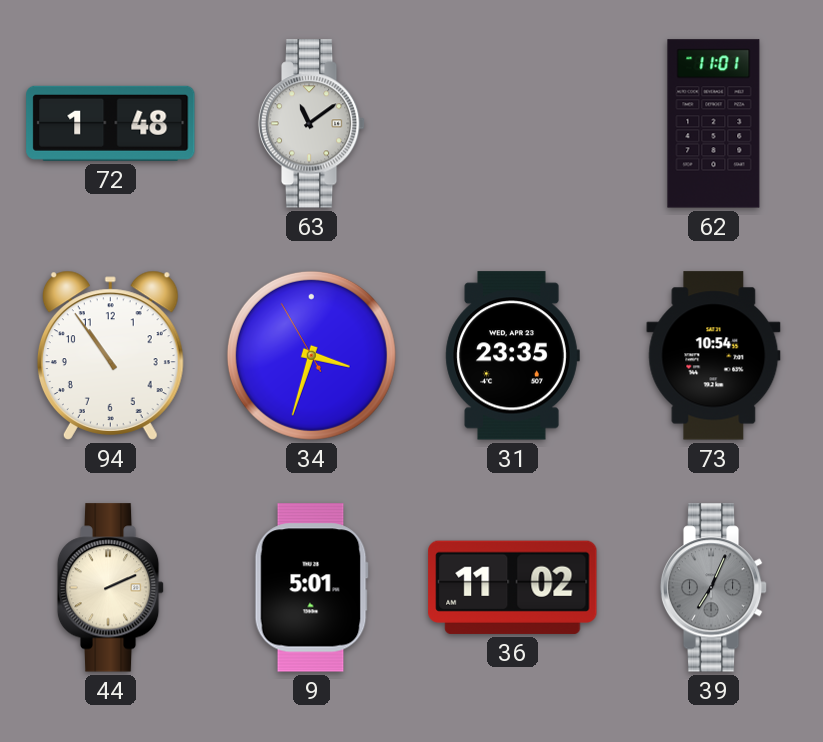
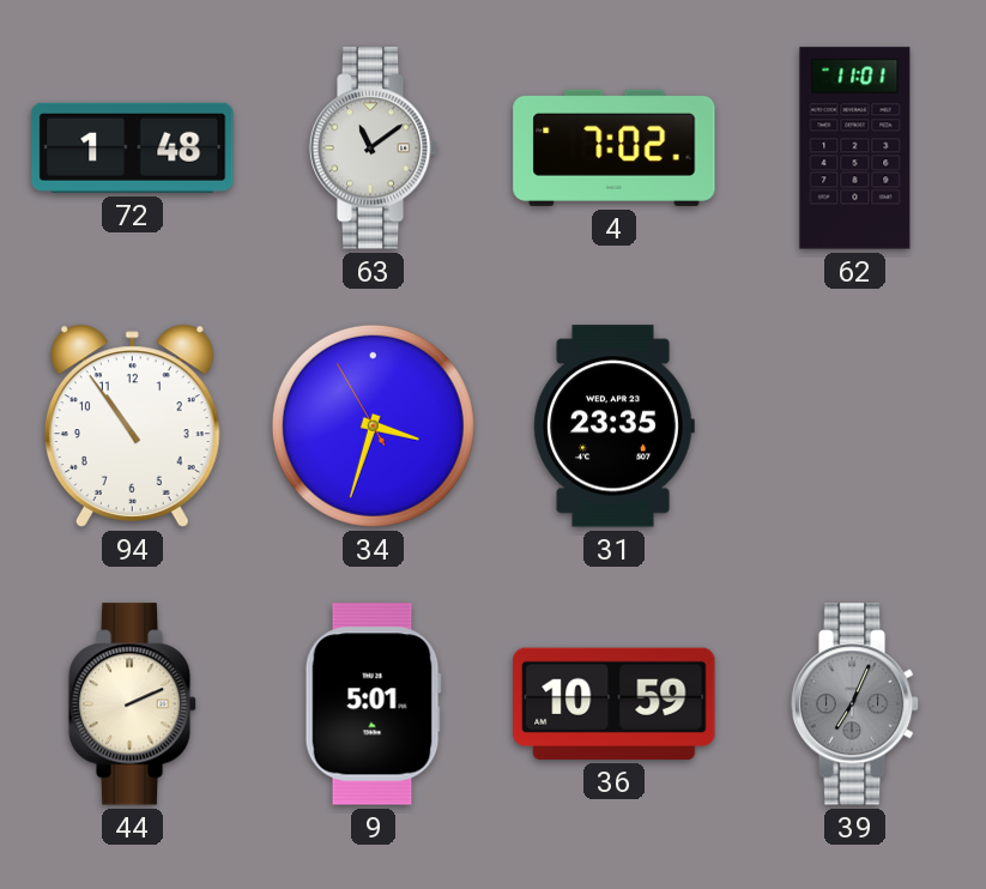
4: none -> 7:02
73: 10:54 -> none
36: 11:02 -> 10:59
